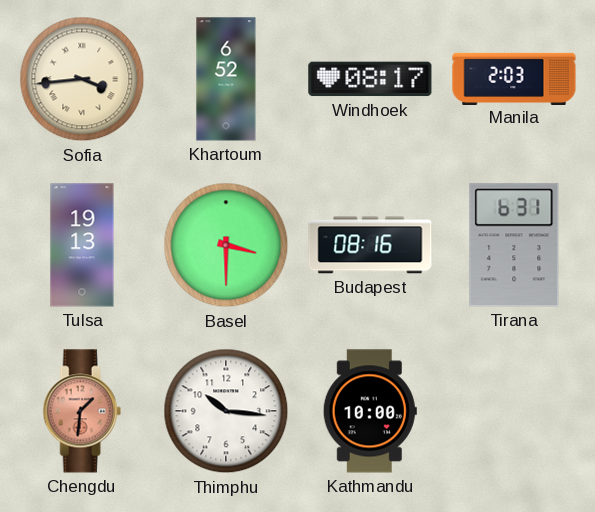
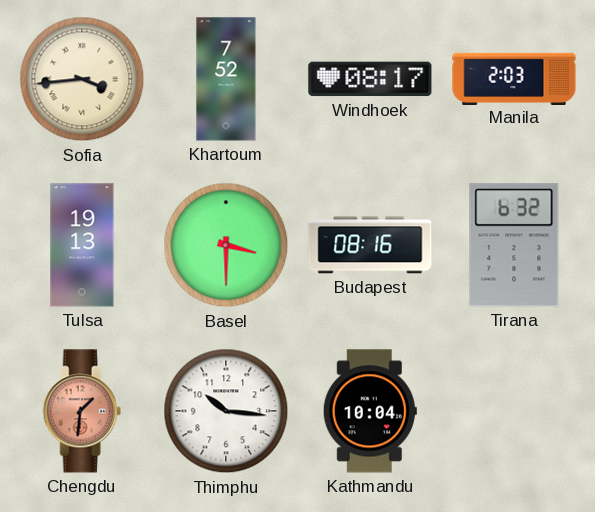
Khartoum: 6:52 -> 7:52
Tirana: 6:31 -> 6:32
Kathmandu: 10:00 -> 10:04
